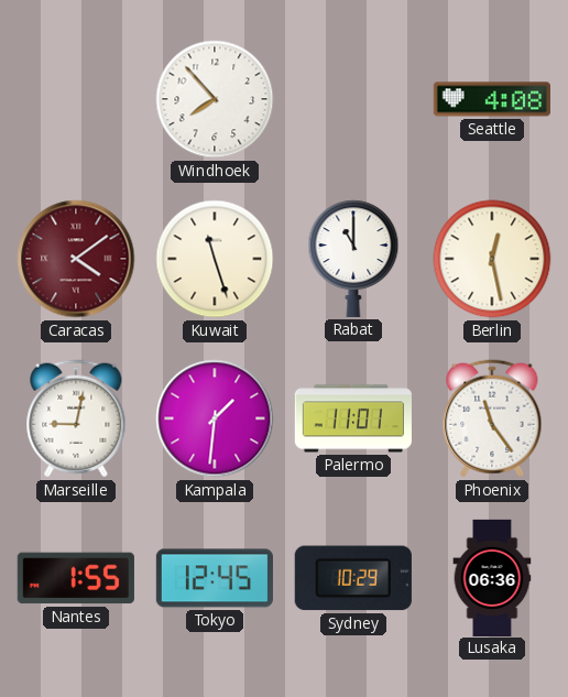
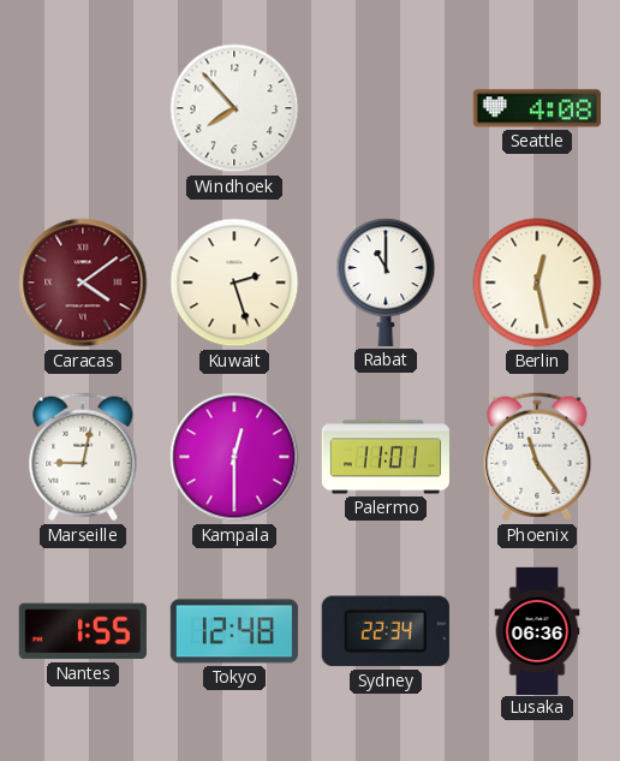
Kuwait: 11:27 -> 2:27
Kampala: 1:31 -> 12:30
Tokyo: 12:45 -> 12:48
Sydney: 10:29 -> 22:34
